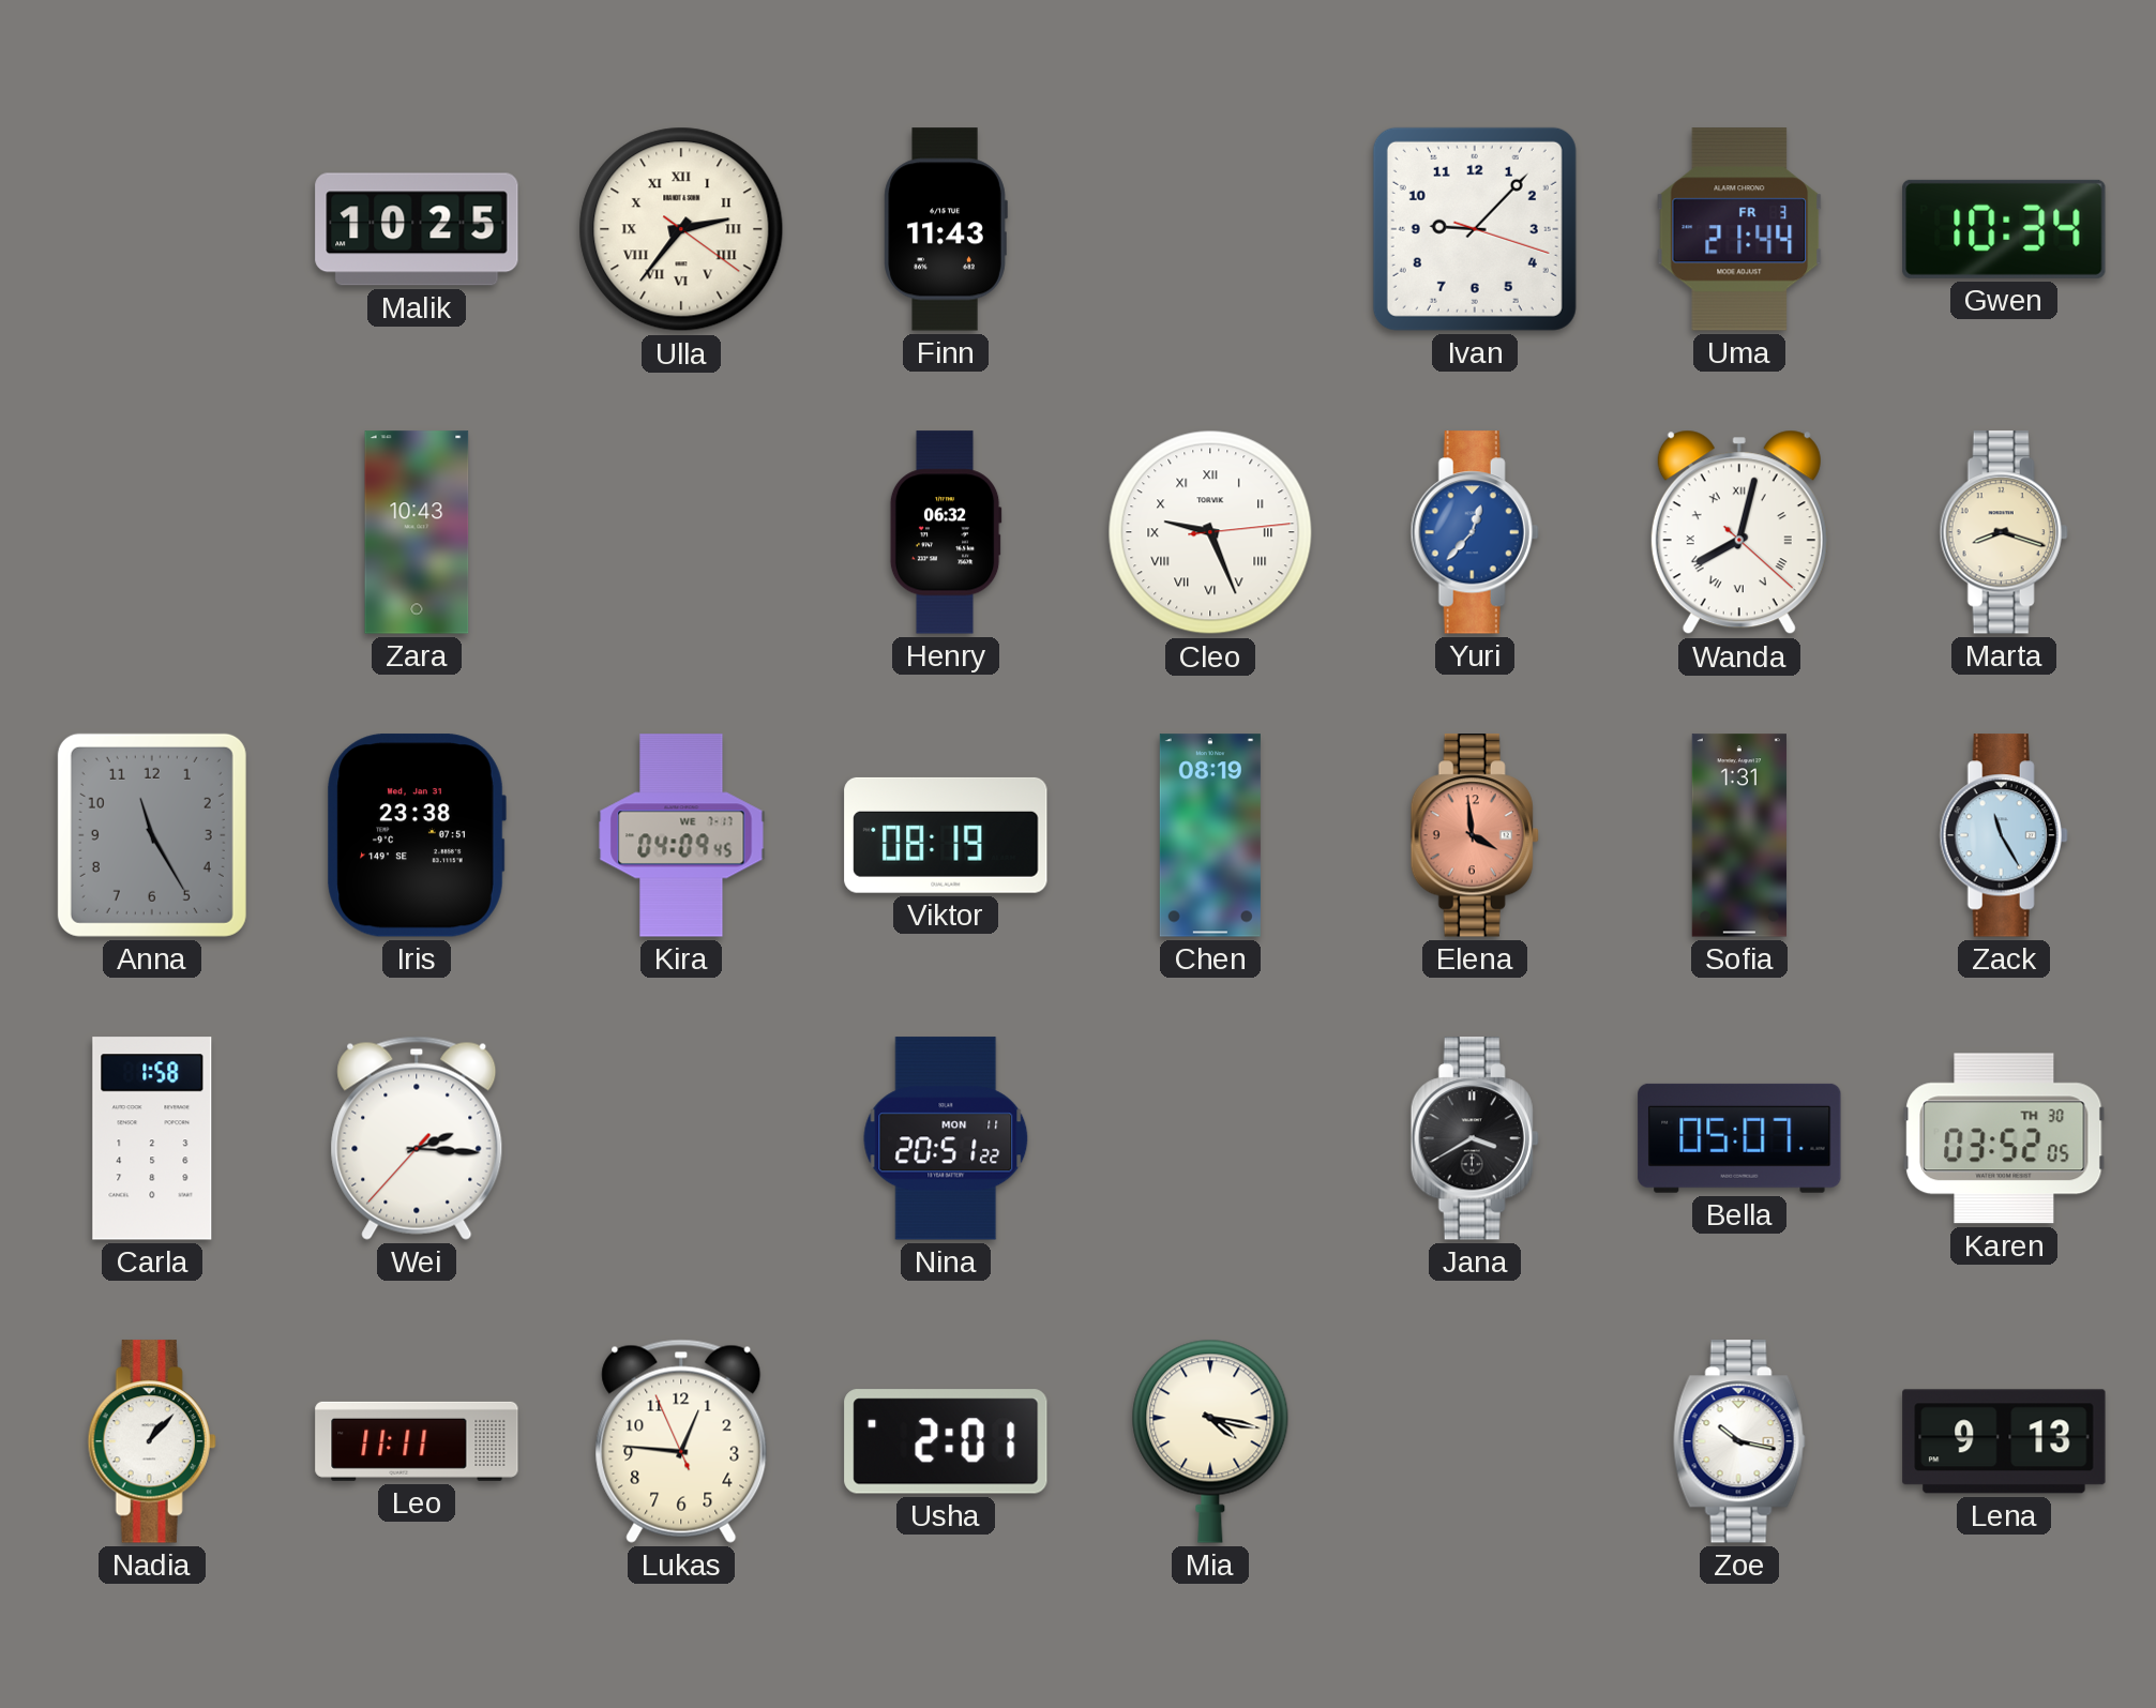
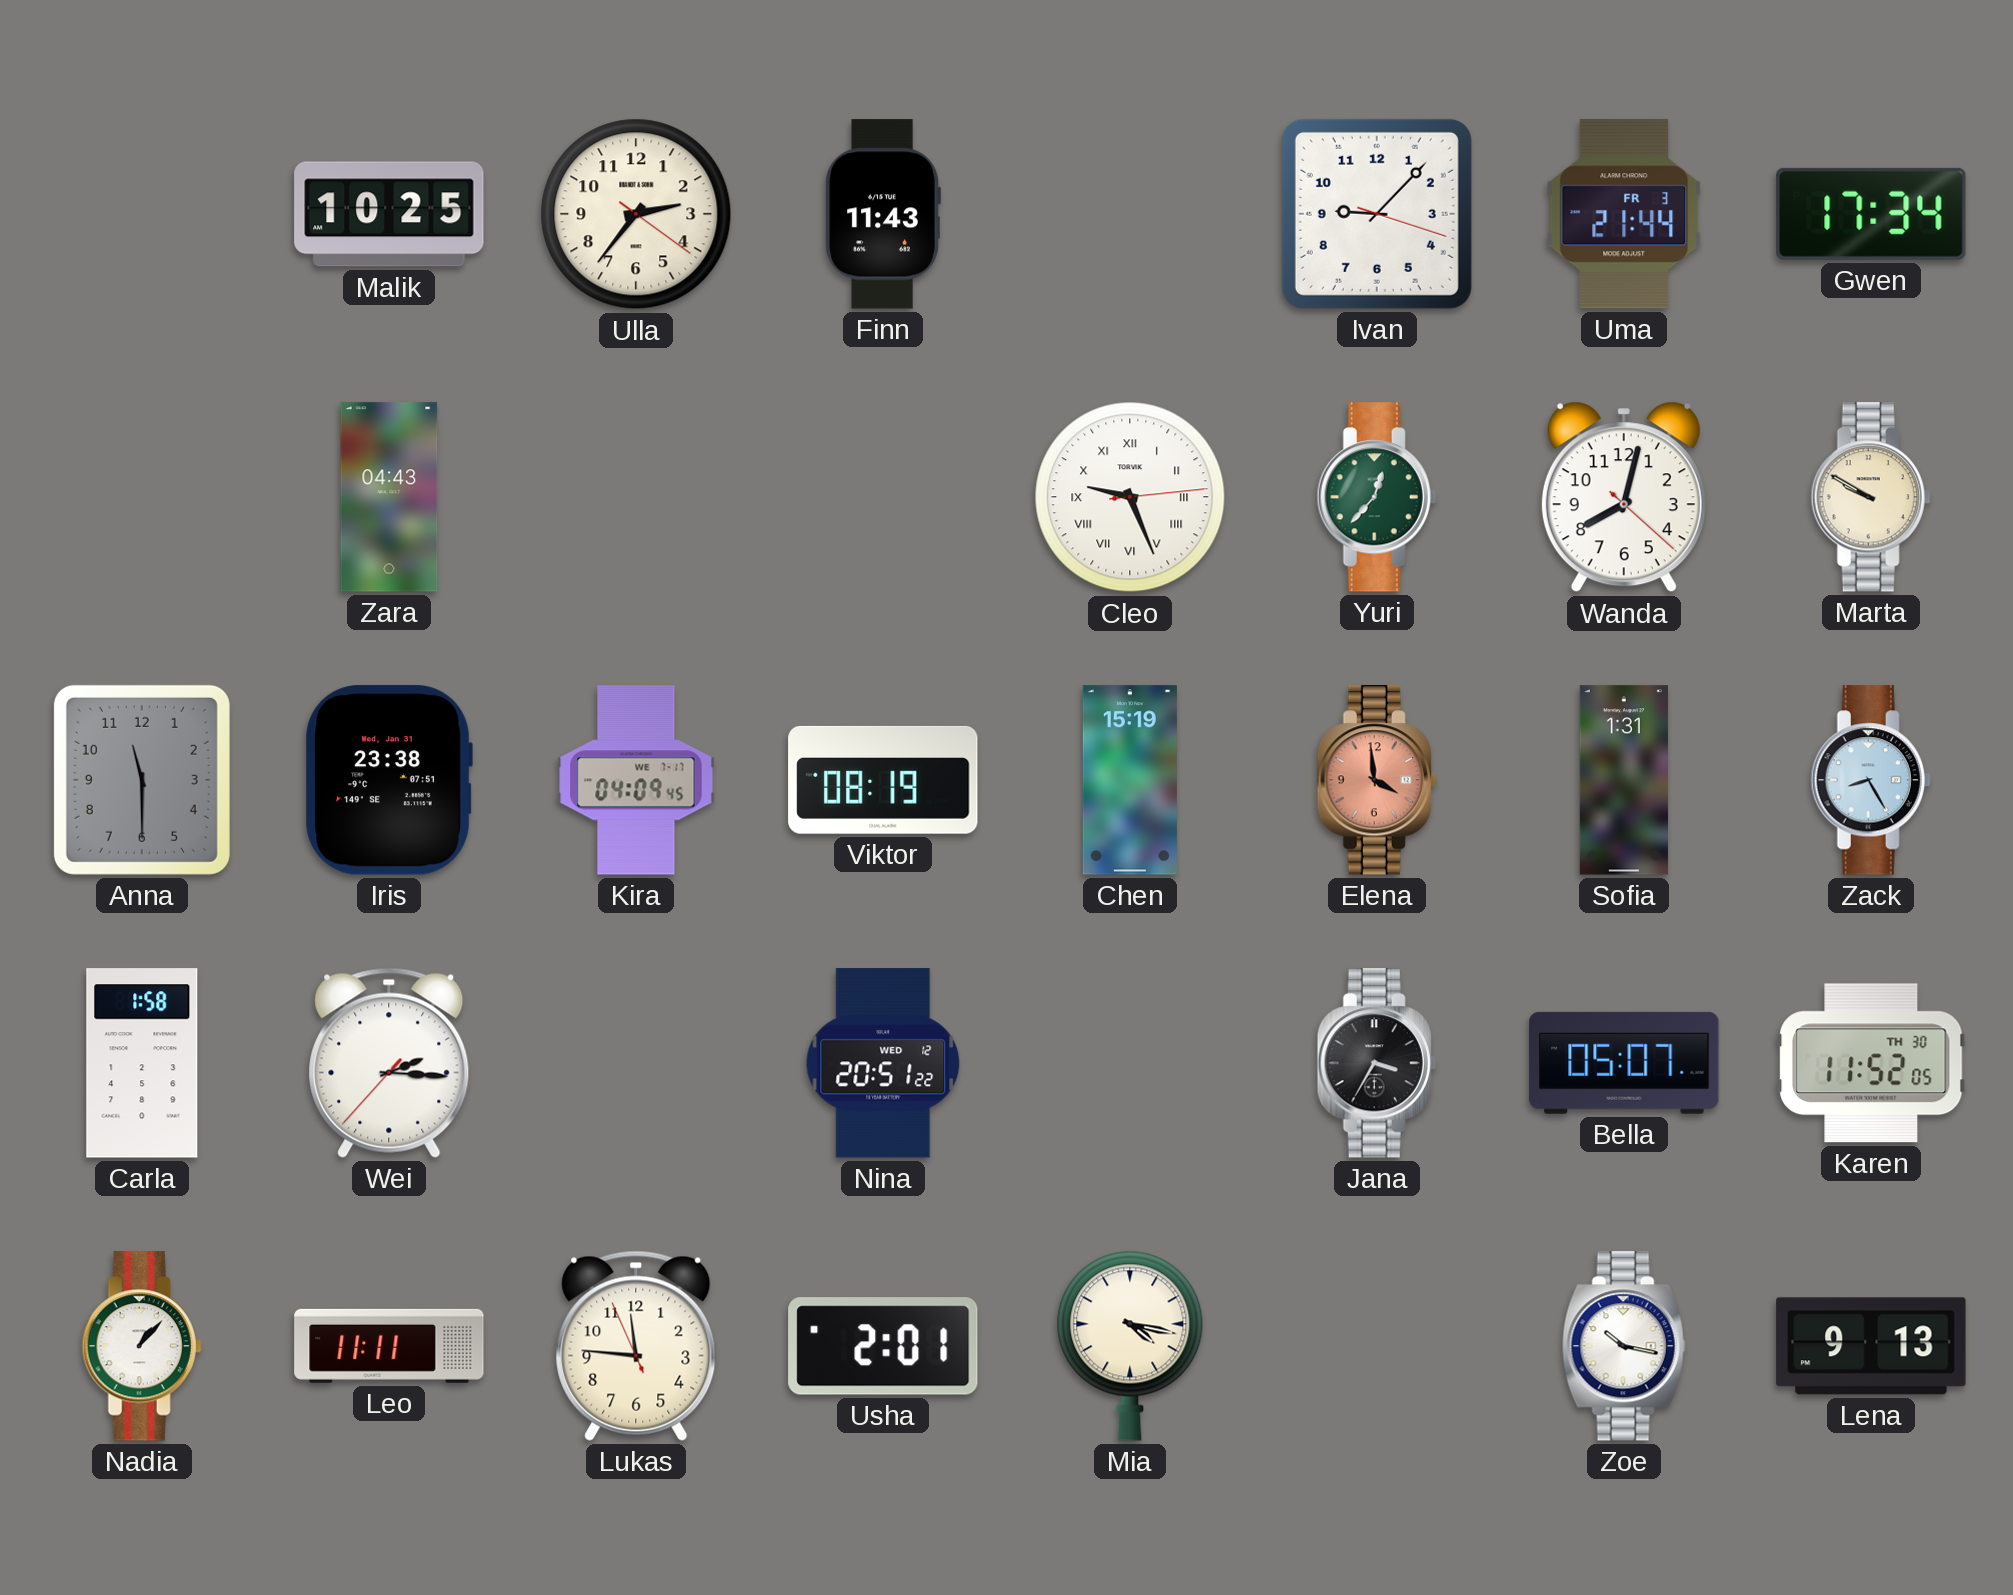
Ulla numerals: Roman -> Arabic
Gwen: 10:34 -> 17:34
Zara: 10:43 -> 04:43
Henry: 06:32 -> none
Yuri dial: blue -> green
Wanda numerals: Roman -> Arabic
Marta: 8:18 -> 9:50
Anna: 11:25 -> 11:30
Chen: 08:19 -> 15:19
Zack: 11:25 -> 8:25
Nina date: MON 11 -> WED 12
Jana: 3:40 -> 3:35
Karen: 03:52 -> 11:52
Lukas: 12:45 -> 11:45
